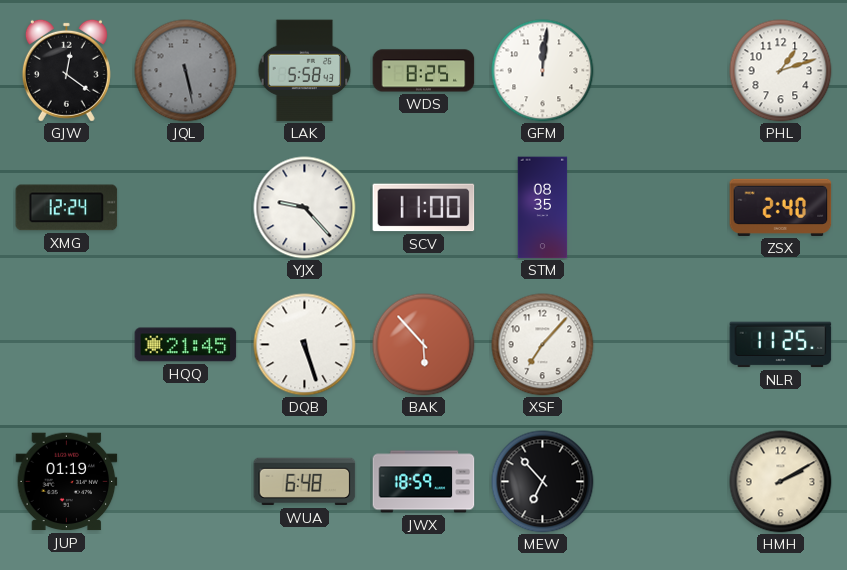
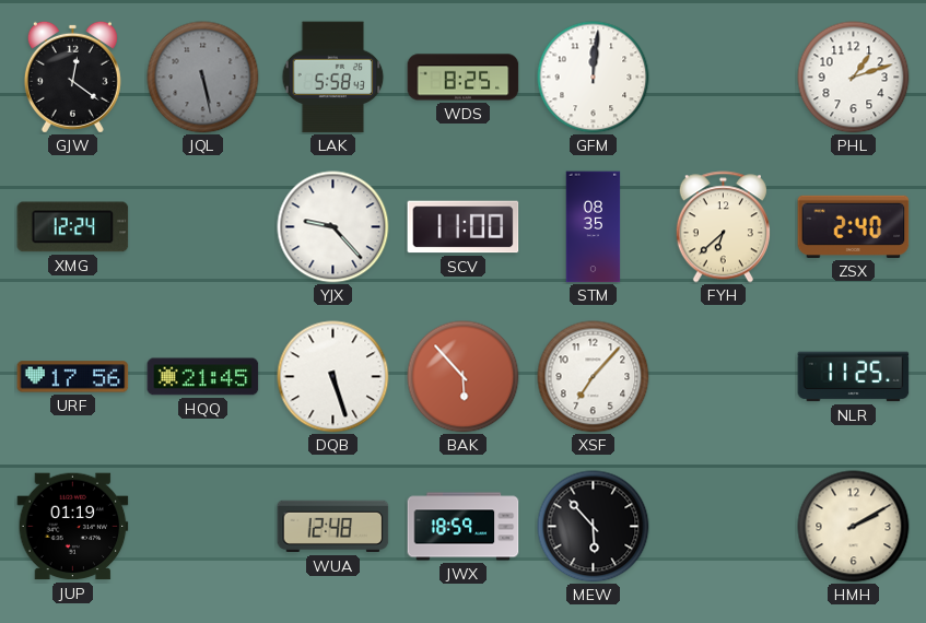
FYH: none -> 6:38
URF: none -> 17:56
WUA: 6:48 -> 12:48
MEW: 6:53 -> 5:53
